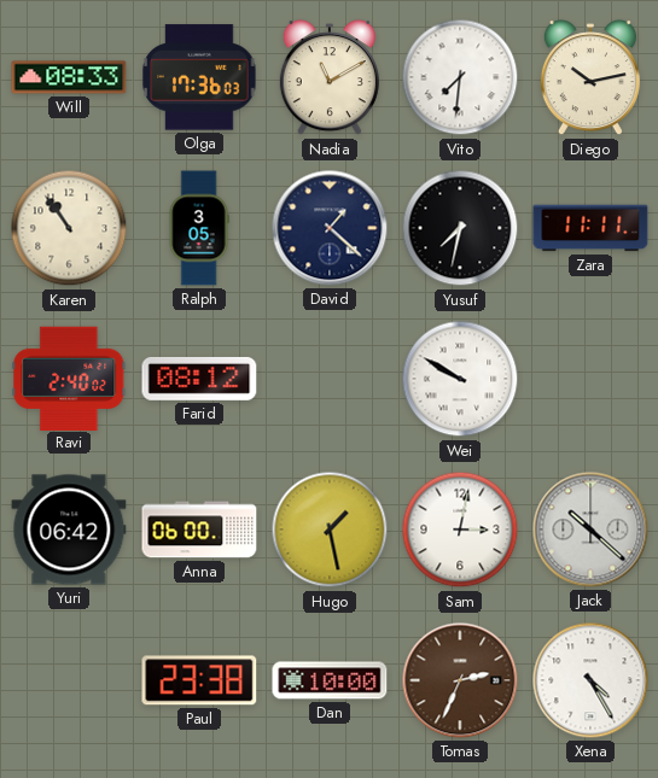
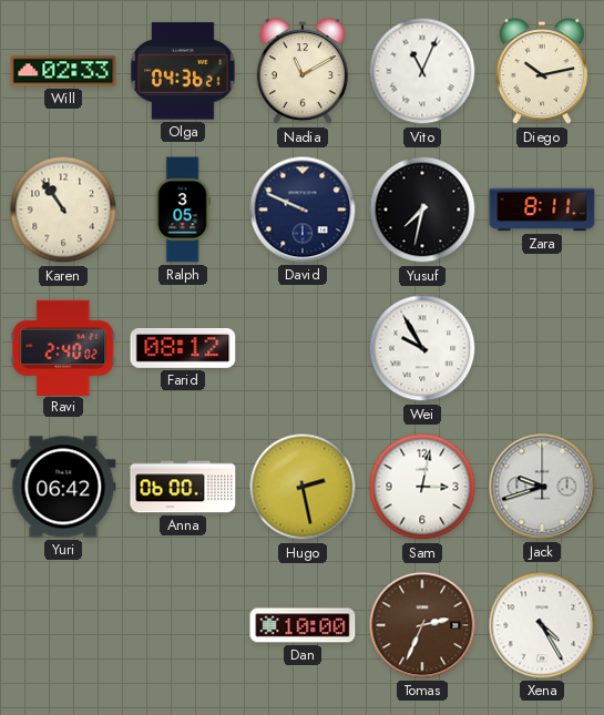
Will: 08:33 -> 02:33
Olga: 17:36 -> 04:36
Vito: 7:31 -> 11:04
David: 1:22 -> 9:49
Zara: 11:11 -> 8:11
Wei: 9:50 -> 9:55
Hugo: 1:28 -> 2:28
Jack: 10:22 -> 9:42
Paul: 23:38 -> none
